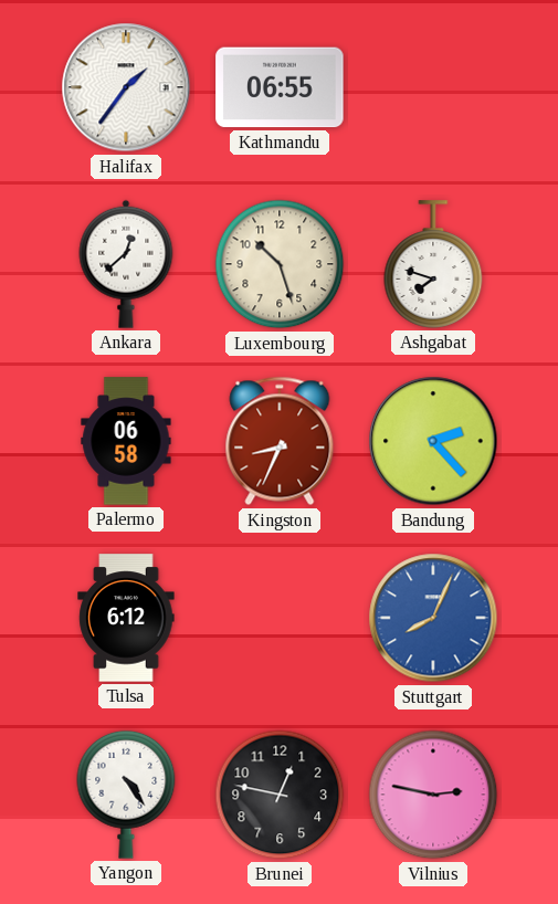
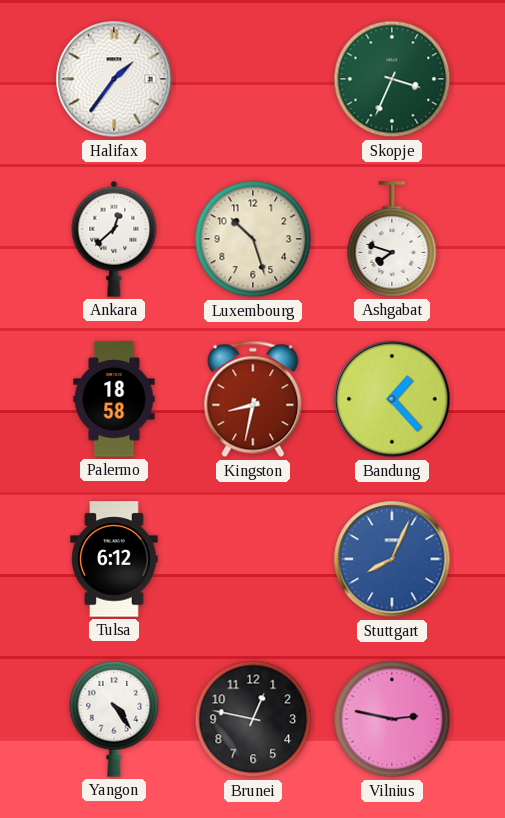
Kathmandu: 06:55 -> none
Skopje: none -> 3:34
Palermo: 06:58 -> 18:58
Kingston: 8:34 -> 8:32
Bandung: 2:23 -> 1:23
